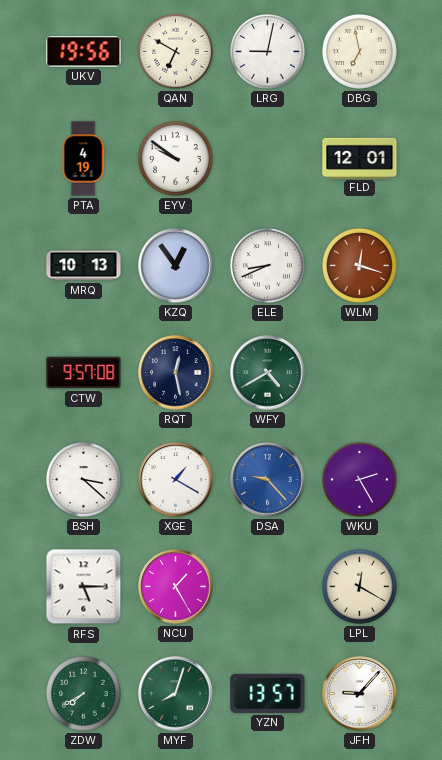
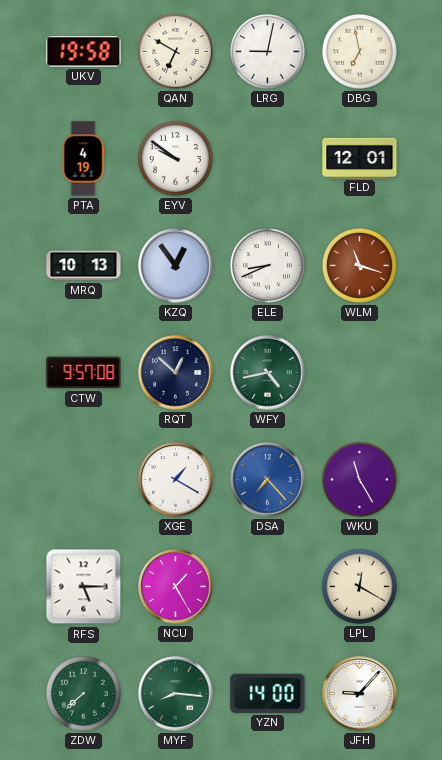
UKV: 19:56 -> 19:58
WLM: 12:18 -> 11:18
RQT: 12:28 -> 12:52
WFY: 4:40 -> 4:43
BSH: 3:22 -> none
DSA: 9:23 -> 7:23
WKU: 2:25 -> 11:25
ZDW: 7:40 -> 7:38
MYF: 8:03 -> 8:16
YZN: 13:57 -> 14:00
